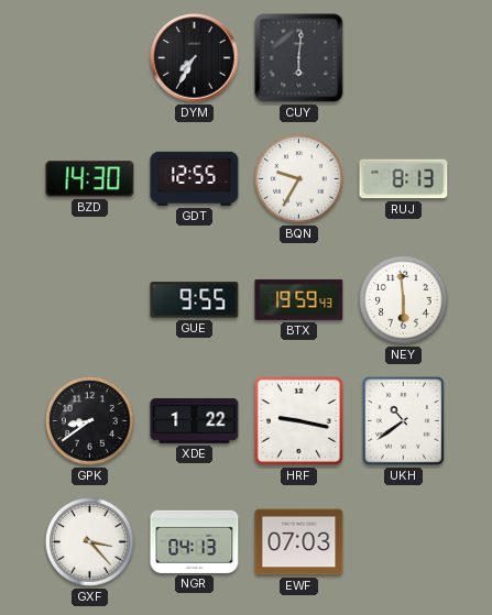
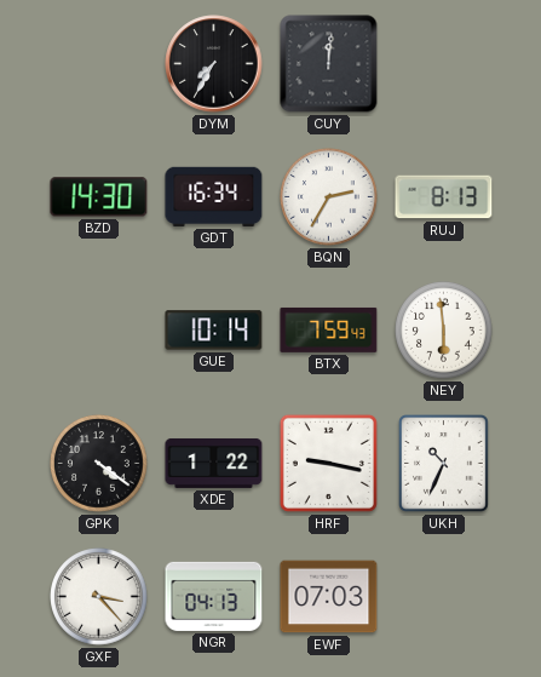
CUY: 6:01 -> 12:01
GDT: 12:55 -> 16:34
BQN: 9:35 -> 2:35
GUE: 9:55 -> 10:14
BTX: 19:59 -> 7:59
GPK: 8:39 -> 4:21
UKH: 10:39 -> 10:34
